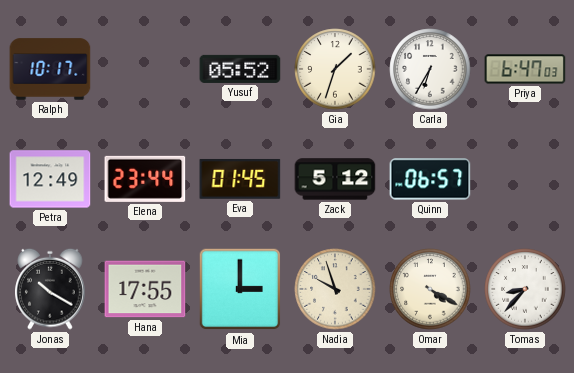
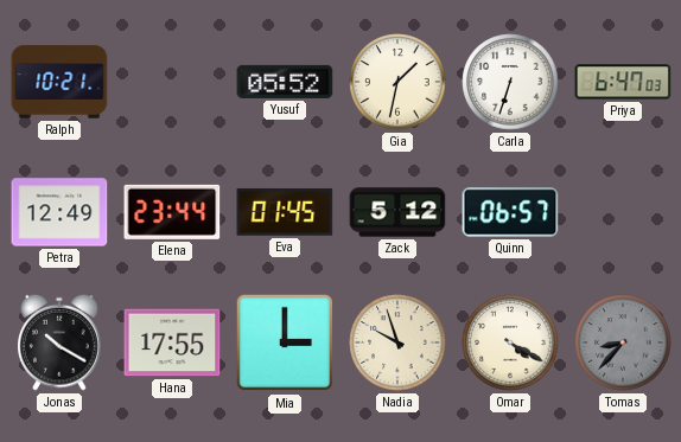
Ralph: 10:17 -> 10:21
Gia: 1:33 -> 1:32
Carla: 6:35 -> 6:33
Tomas dial: white -> grey
